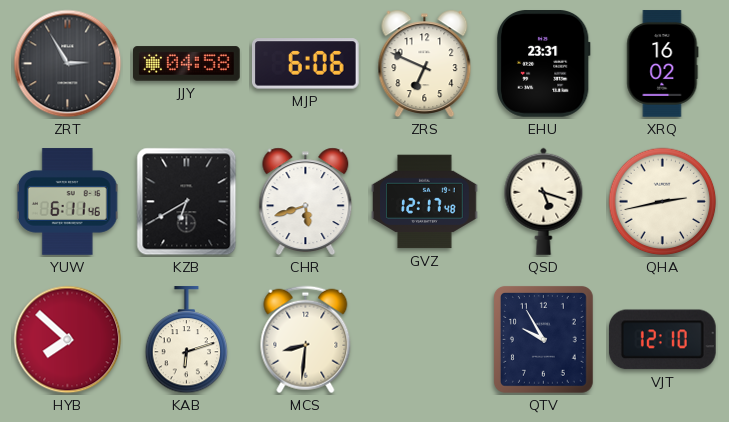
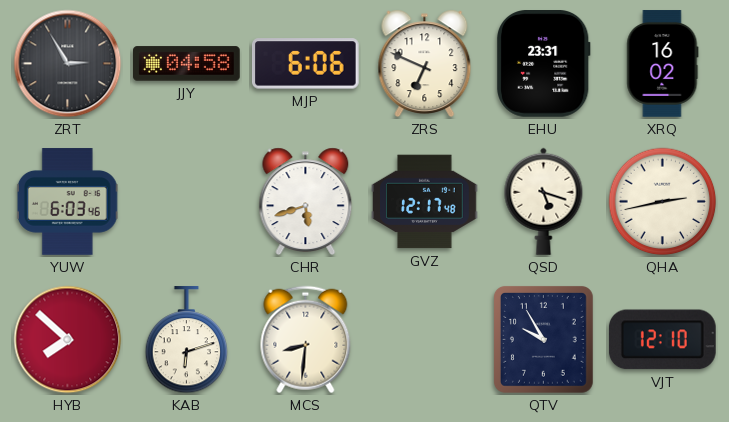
YUW: 6:11 -> 6:03
KZB: 6:40 -> none
